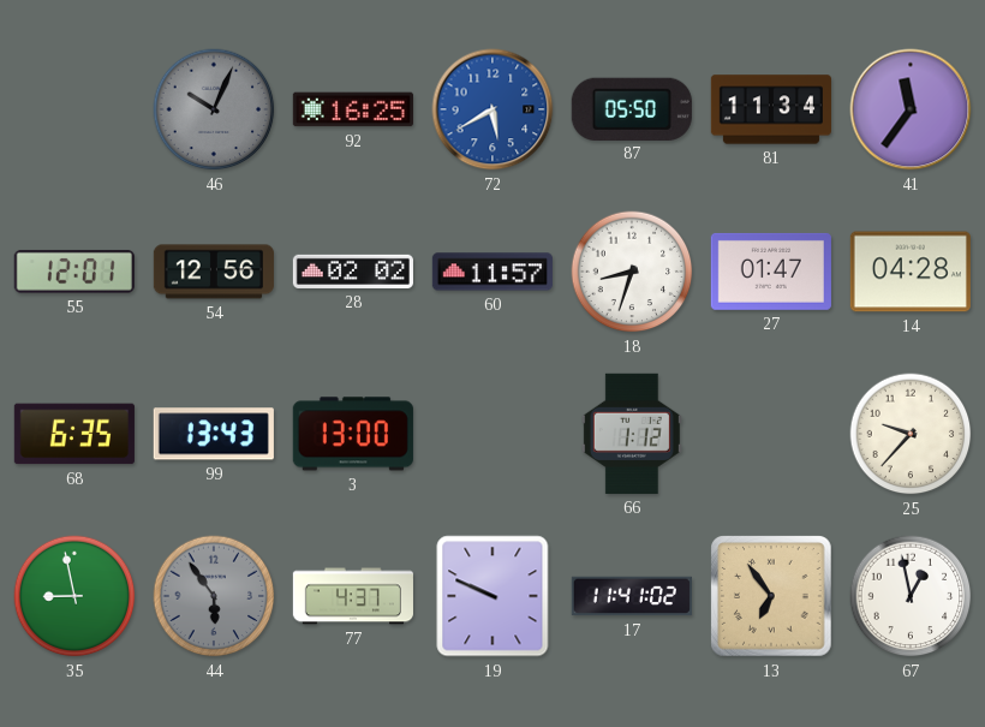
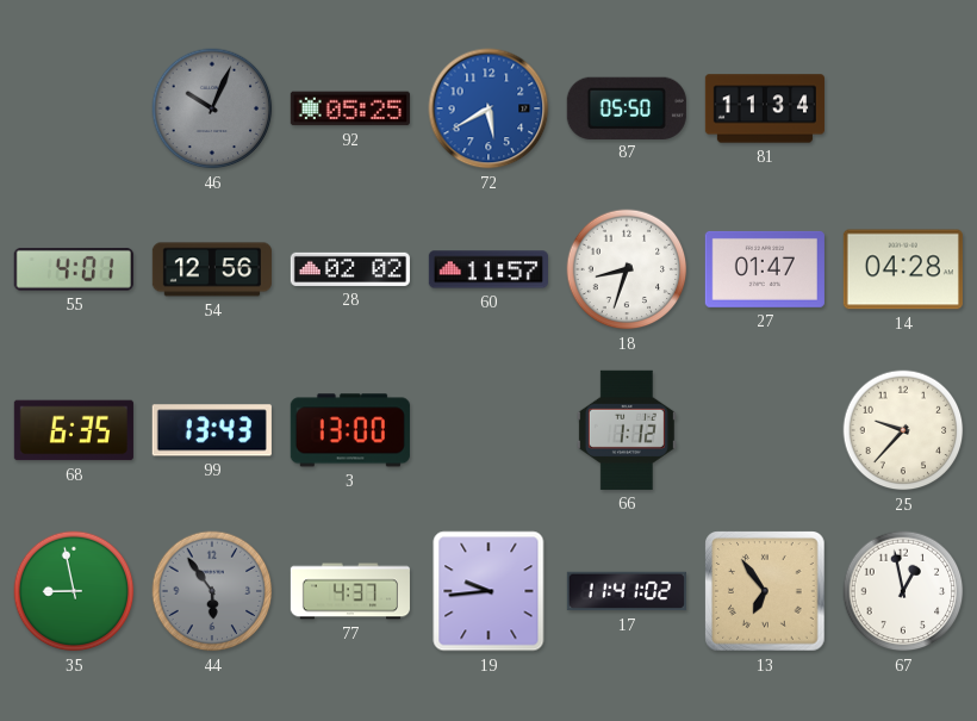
92: 16:25 -> 05:25
41: 11:36 -> none
55: 12:01 -> 4:01
19: 9:49 -> 9:44
